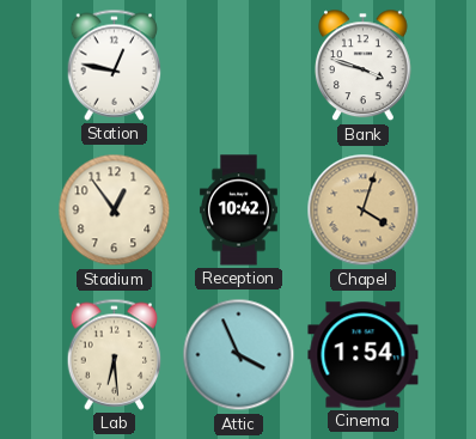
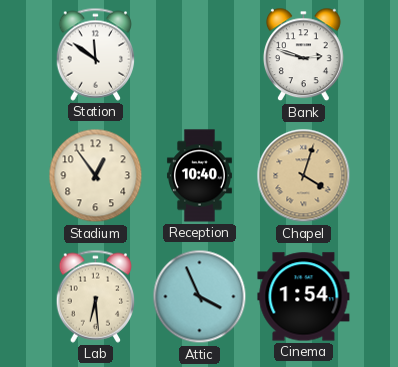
Station: 12:47 -> 11:51
Bank: 3:48 -> 2:48
Reception: 10:42 -> 10:40
